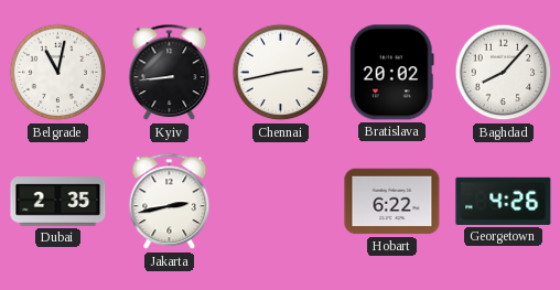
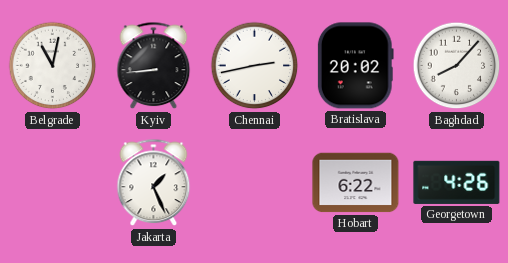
Dubai: 2:35 -> none
Jakarta: 2:43 -> 1:26
